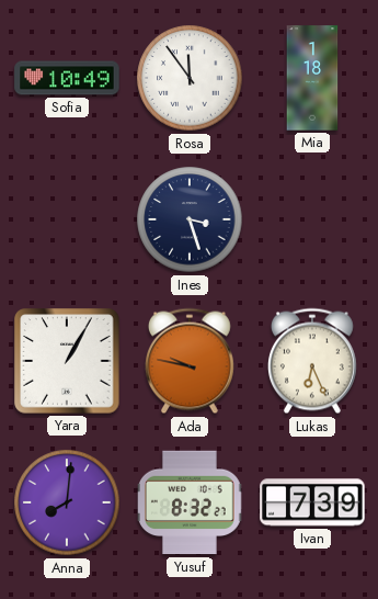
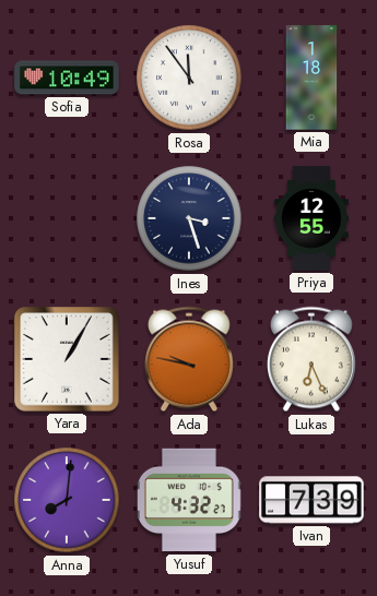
Priya: none -> 12:55
Yusuf: 8:32 -> 4:32
